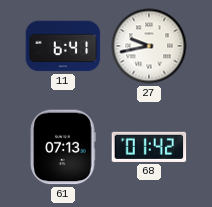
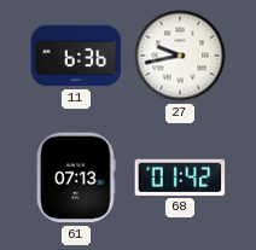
11: 6:41 -> 6:36
